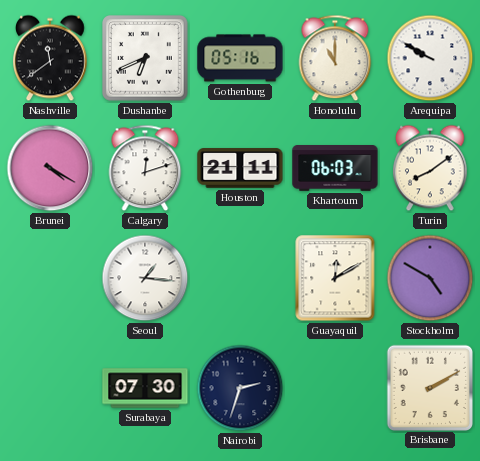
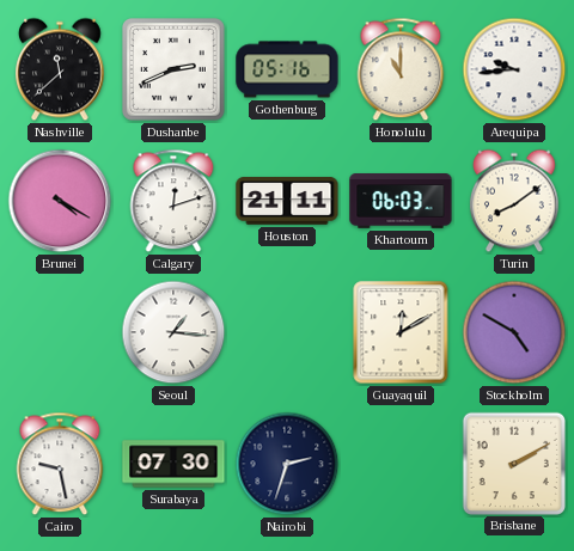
Nashville: 11:39 -> 11:38
Dushanbe: 6:41 -> 2:41
Arequipa: 9:50 -> 9:44
Cairo: none -> 9:28
